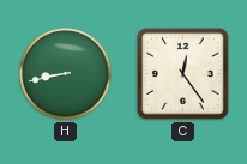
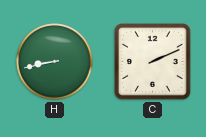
C: 12:24 -> 2:11
